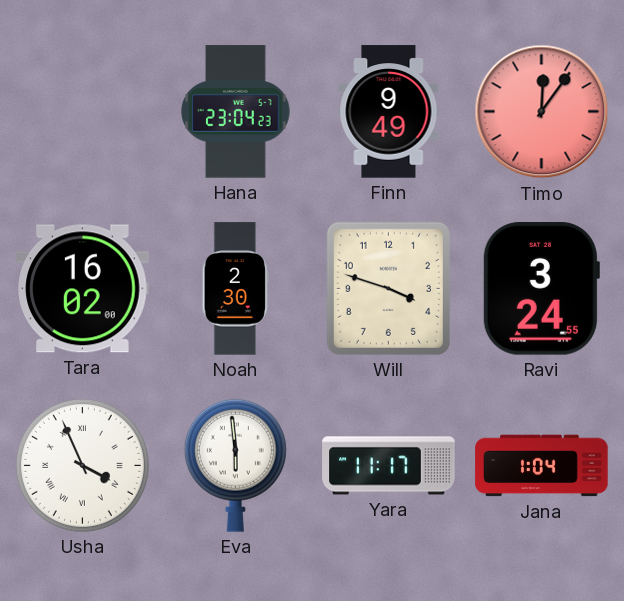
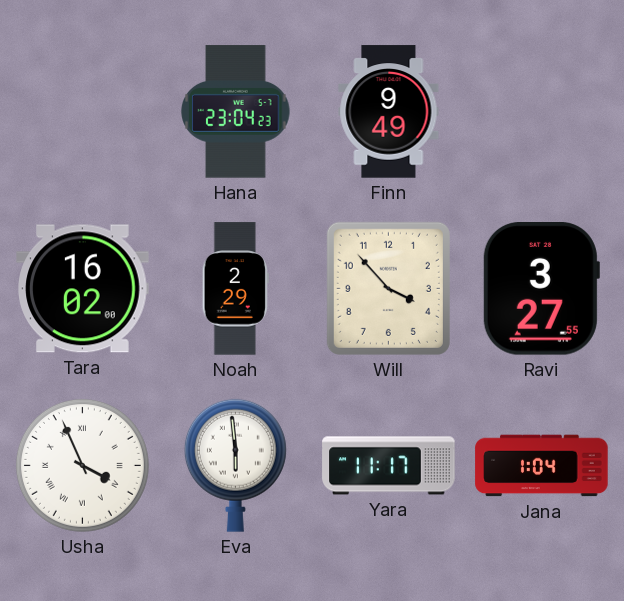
Timo: 12:06 -> none
Noah: 2:30 -> 2:29
Will: 3:48 -> 3:53
Ravi: 3:24 -> 3:27
